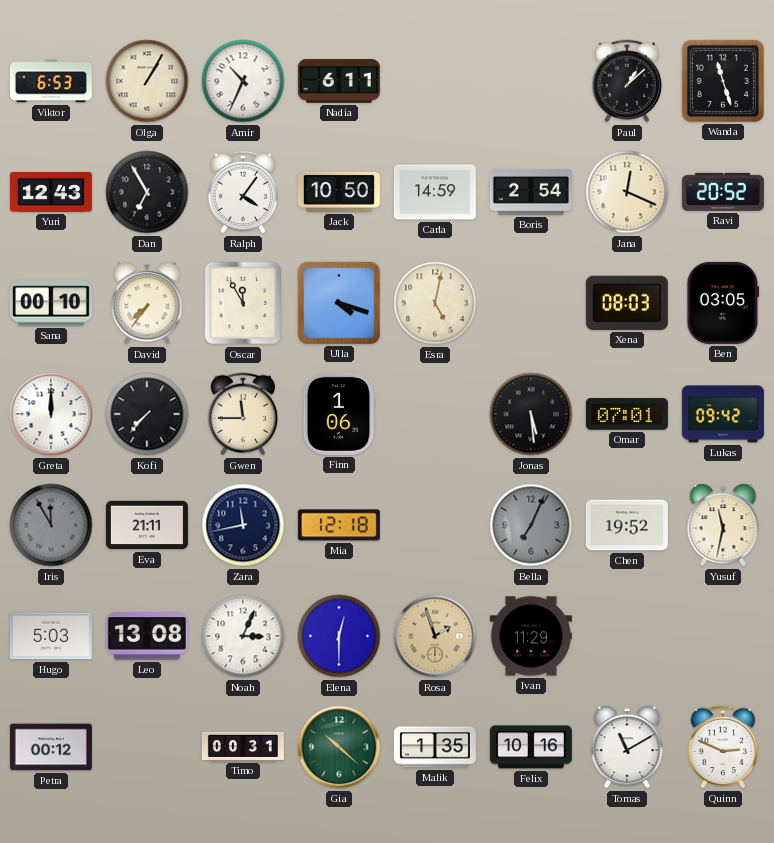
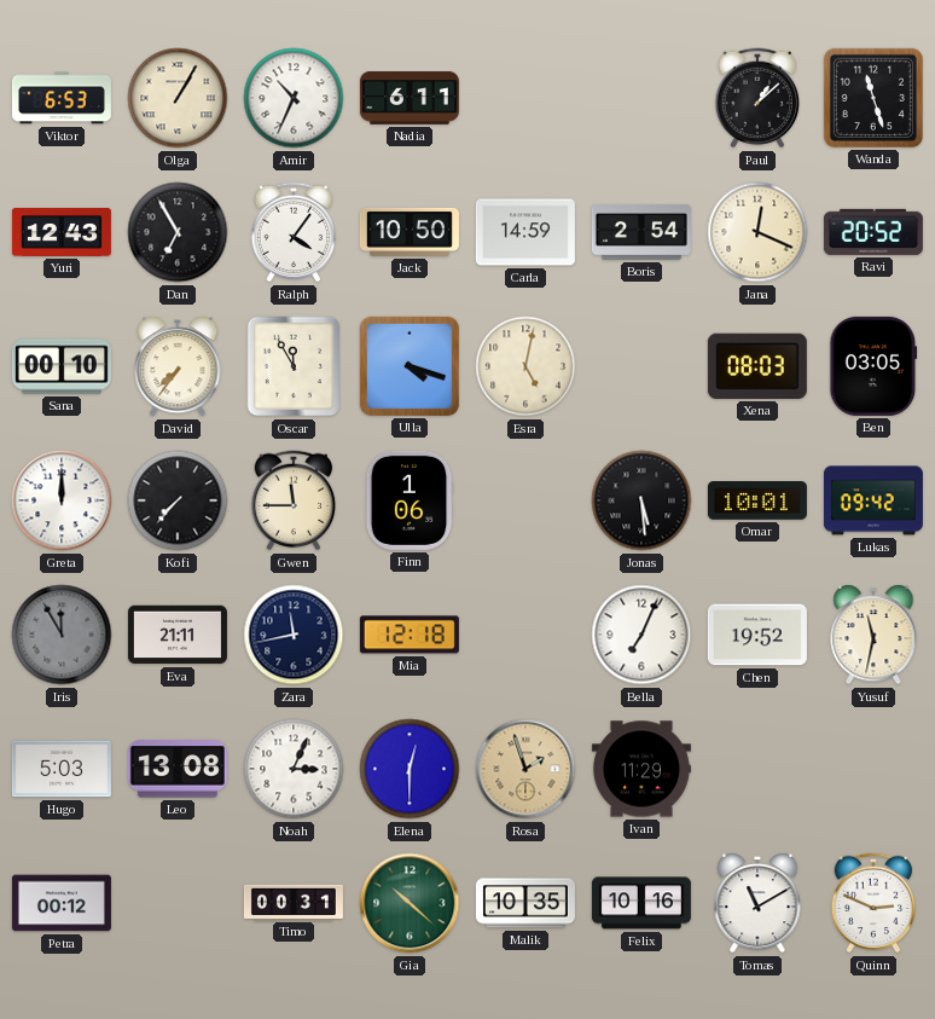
Omar: 07:01 -> 10:01
Bella dial: grey -> white
Malik: 1:35 -> 10:35
